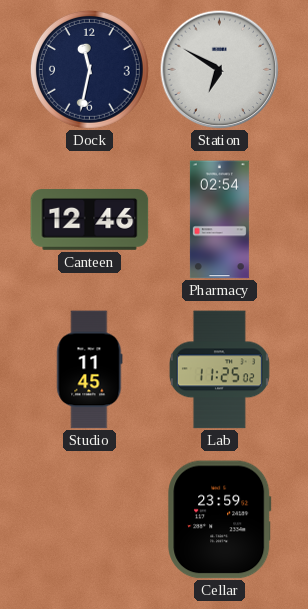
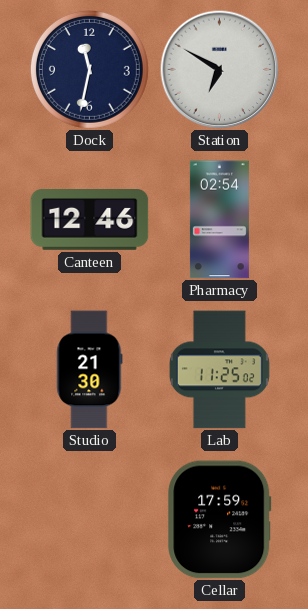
Studio: 11:45 -> 21:30
Cellar: 23:59 -> 17:59
